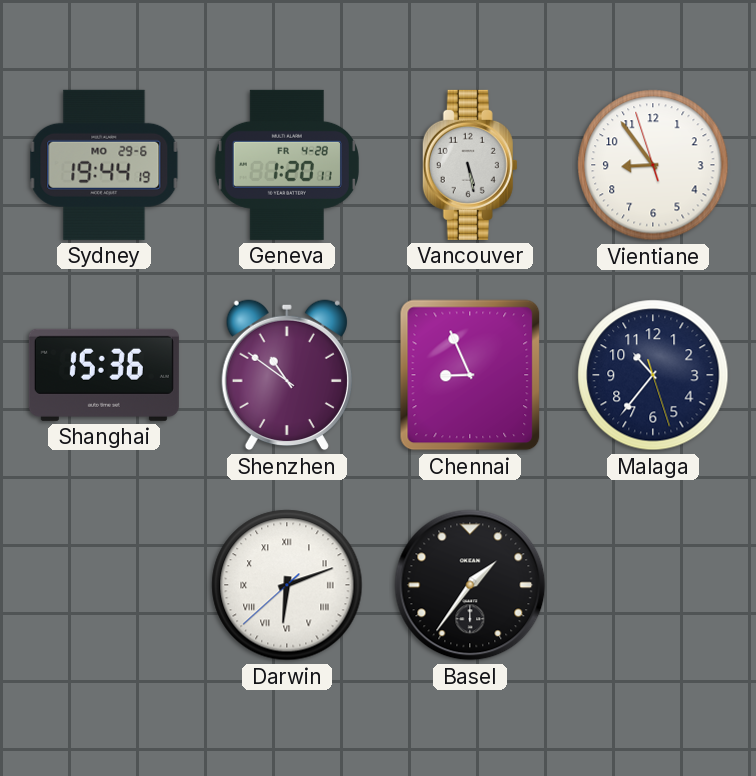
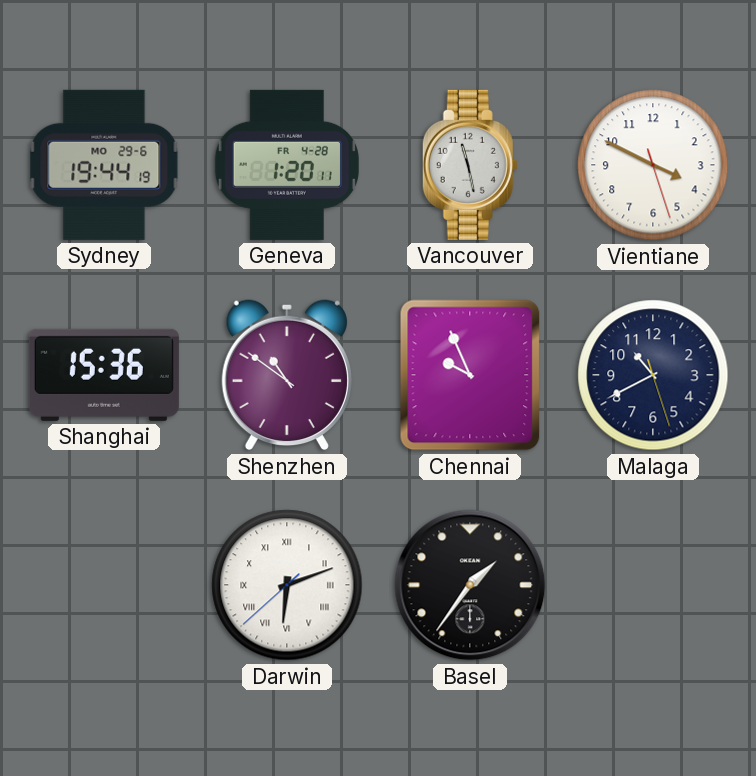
Vancouver: 5:28 -> 11:28
Vientiane: 8:53 -> 3:49
Chennai: 8:56 -> 9:56
Malaga: 10:36 -> 10:40
